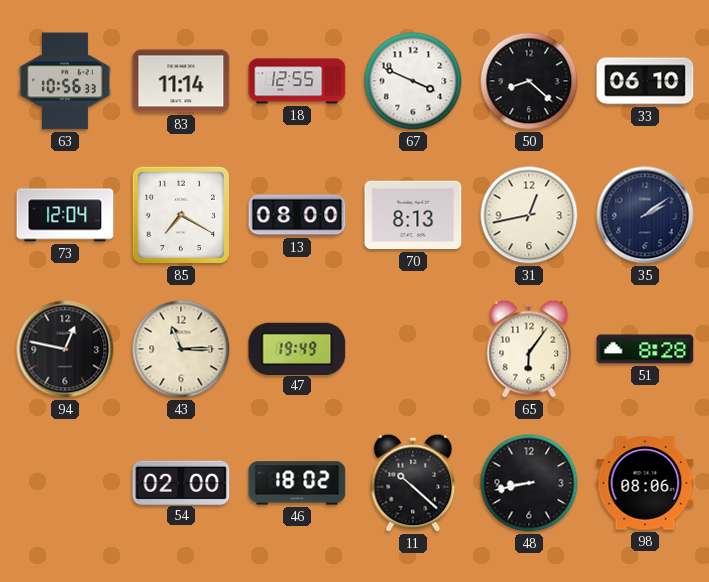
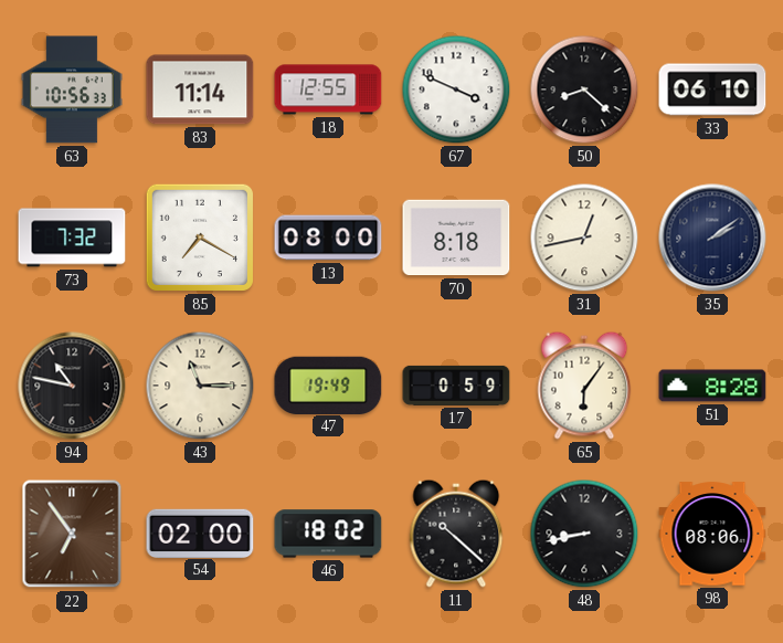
73: 12:04 -> 7:32
70: 8:13 -> 8:18
94: 12:47 -> 10:47
17: none -> 0:59
22: none -> 6:54
